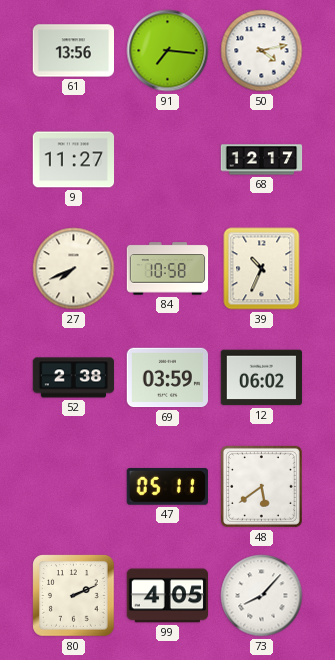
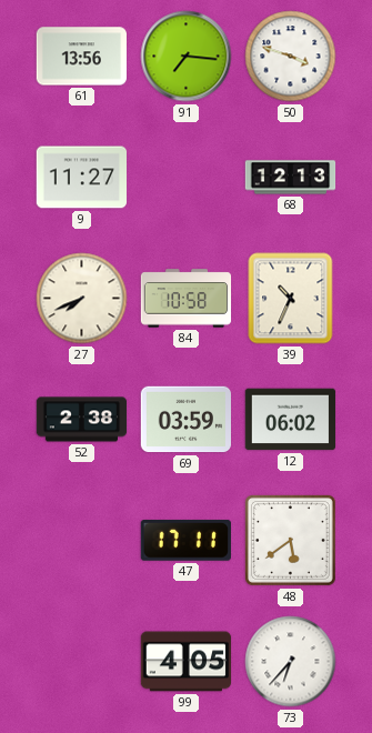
50: 4:13 -> 3:48
68: 12:17 -> 12:13
47: 05:11 -> 17:11
80: 2:11 -> none
73: 8:07 -> 6:37
